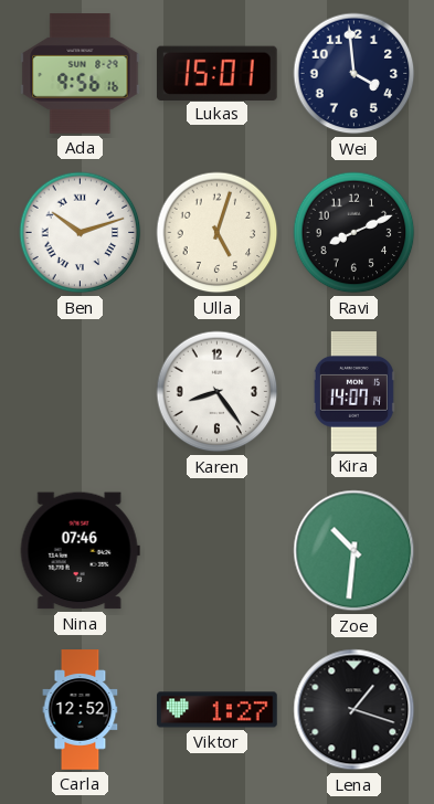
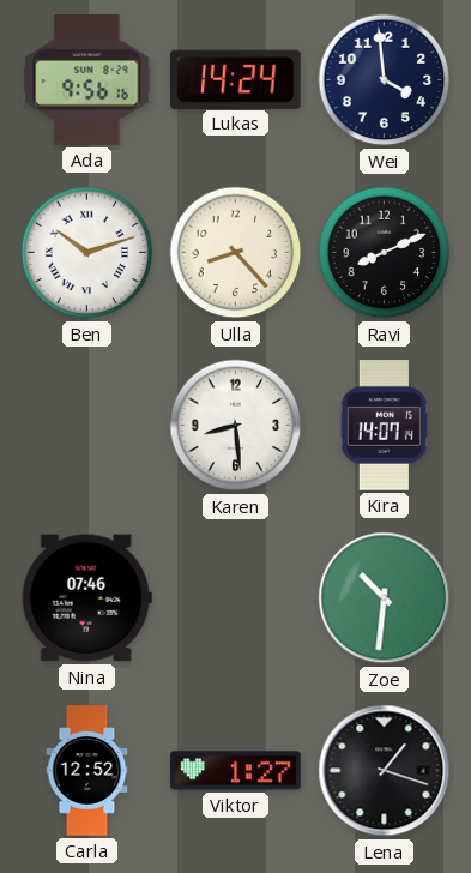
Lukas: 15:01 -> 14:24
Ulla: 5:03 -> 8:23
Karen: 8:24 -> 8:29
